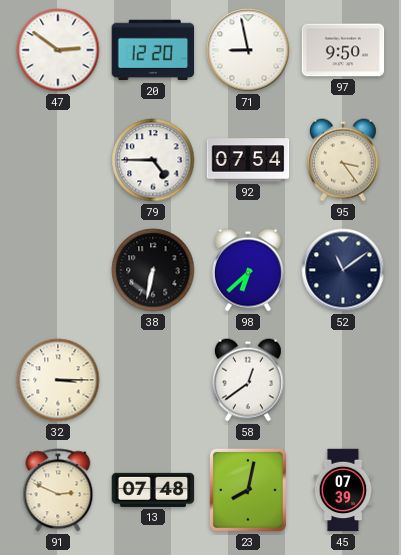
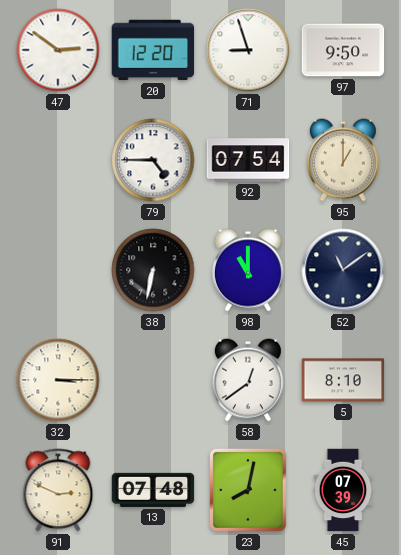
71: 8:58 -> 8:57
95: 3:24 -> 1:00
98: 6:38 -> 11:00
5: none -> 8:10
